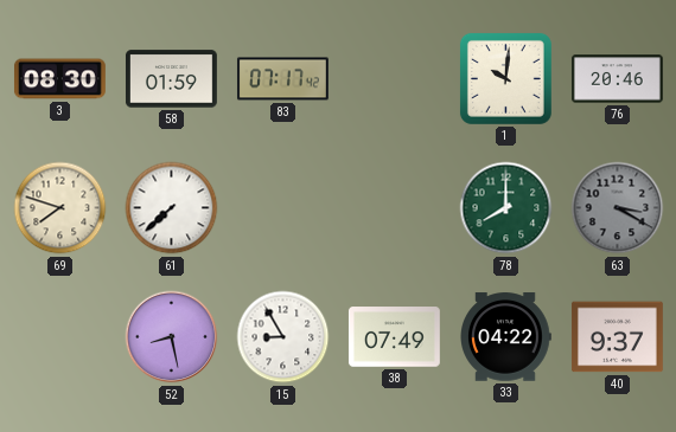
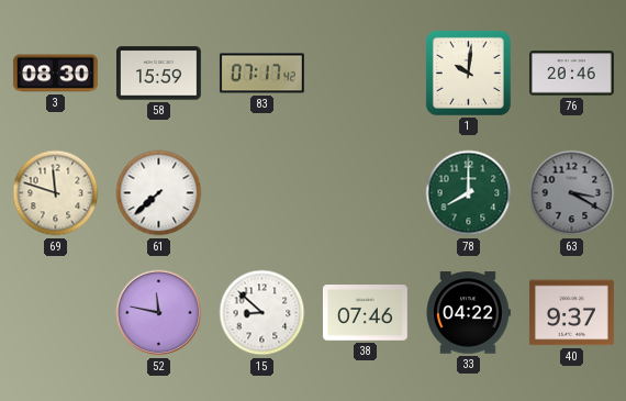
58: 01:59 -> 15:59
69: 7:48 -> 11:48
52: 8:28 -> 11:47
15: 8:55 -> 8:52
38: 07:49 -> 07:46
